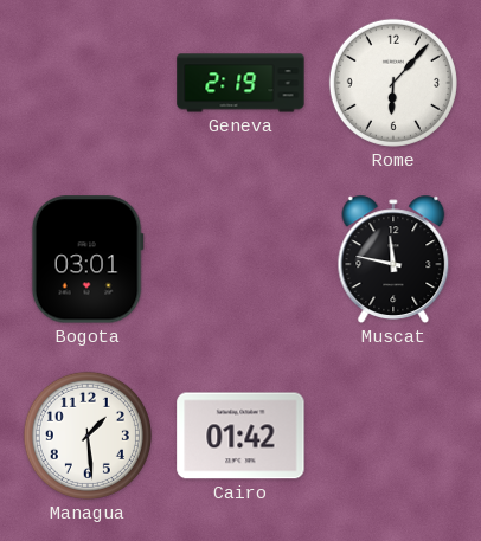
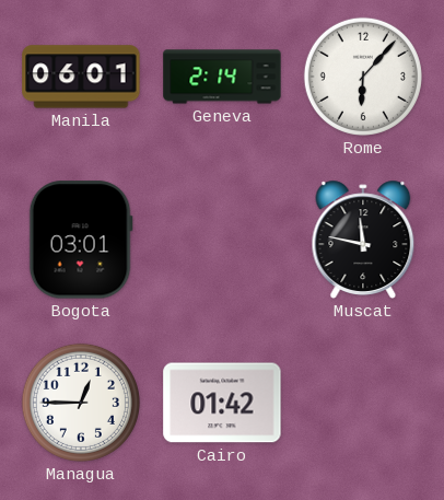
Manila: none -> 06:01
Geneva: 2:19 -> 2:14
Managua: 1:29 -> 12:45
